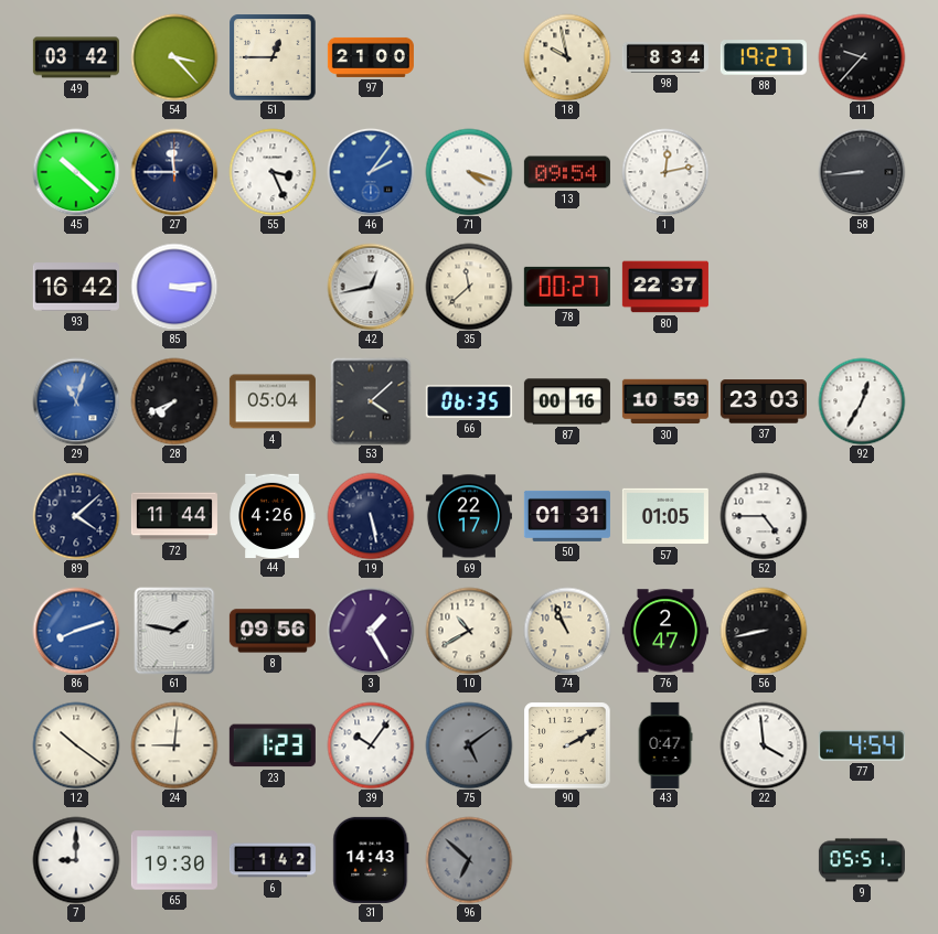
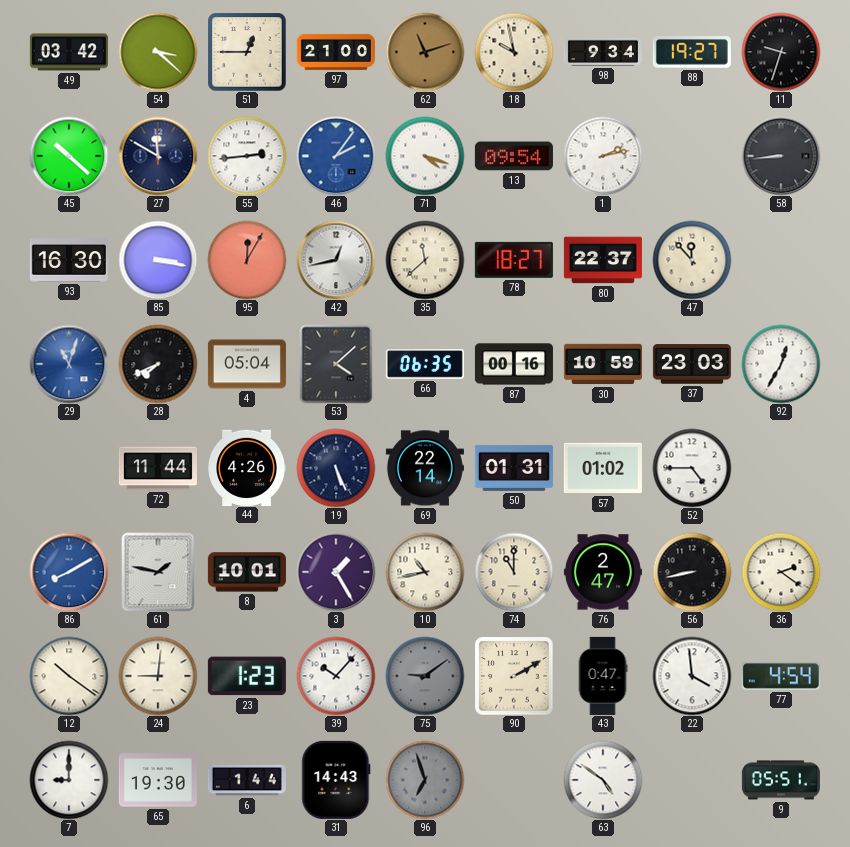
54: 3:23 -> 3:22
62: none -> 11:12
98: 8:34 -> 9:34
11: 9:37 -> 9:33
27: 11:45 -> 11:50
55: 3:26 -> 2:44
1: 12:13 -> 2:13
93: 16:42 -> 16:30
85: 3:14 -> 3:17
95: none -> 12:05
78: 00:27 -> 18:27
47: none -> 11:53
89: 4:08 -> none
19: 5:28 -> 5:26
69: 22:17 -> 22:14
57: 01:05 -> 01:02
86: 8:12 -> 8:10
8: 09:56 -> 10:01
10: 10:40 -> 10:43
74: 10:56 -> 11:00
36: none -> 2:21
39: 10:06 -> 10:07
75: 5:09 -> 9:09
6: 1:42 -> 1:44
96: 6:52 -> 6:57
63: none -> 4:51
